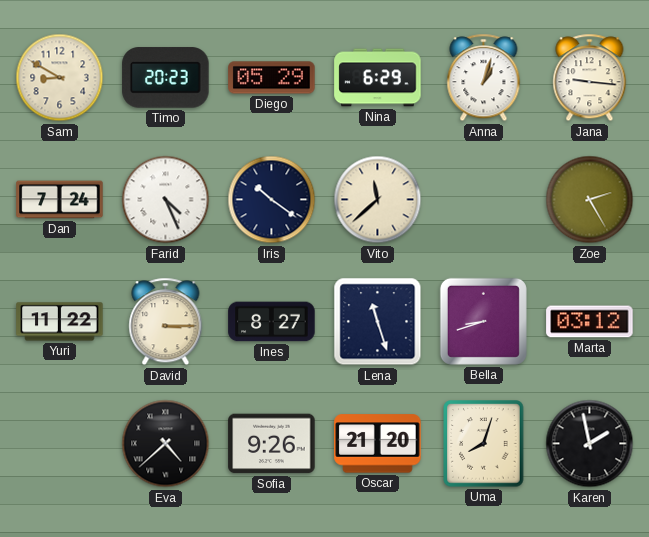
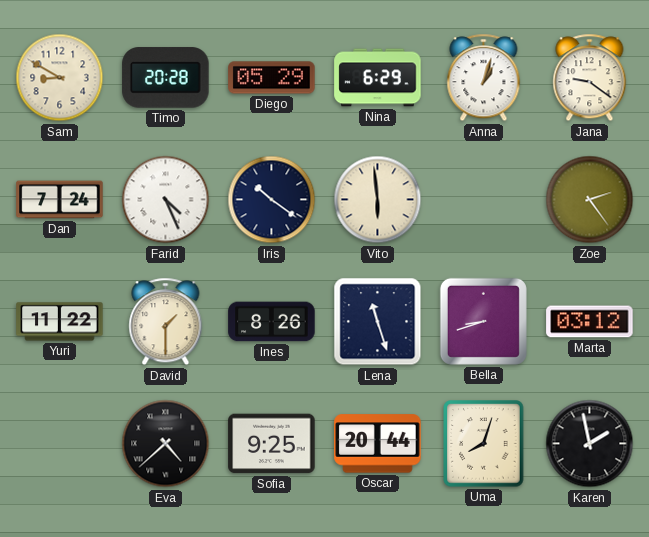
Timo: 20:23 -> 20:28
Jana: 9:16 -> 9:21
Vito: 11:38 -> 5:59
Zoe: 2:25 -> 2:24
David: 3:15 -> 1:30
Ines: 8:27 -> 8:26
Sofia: 9:26 -> 9:25
Oscar: 21:20 -> 20:44
